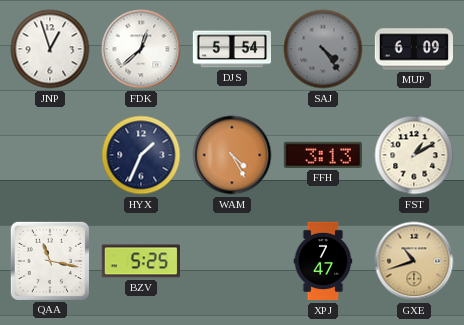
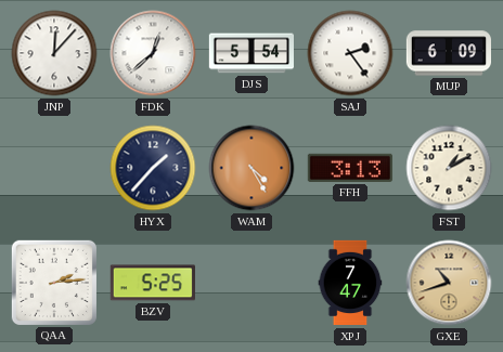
JNP: 12:57 -> 12:07
SAJ: 4:24 -> 2:24
SAJ dial: grey -> white
HYX: 1:34 -> 1:37
QAA: 11:17 -> 2:14
